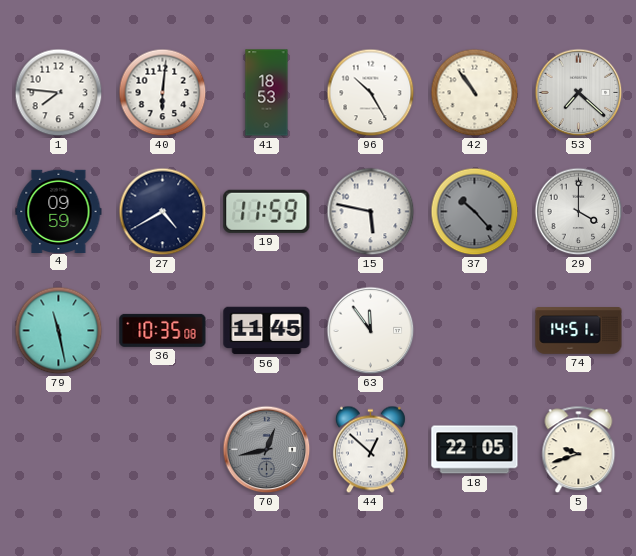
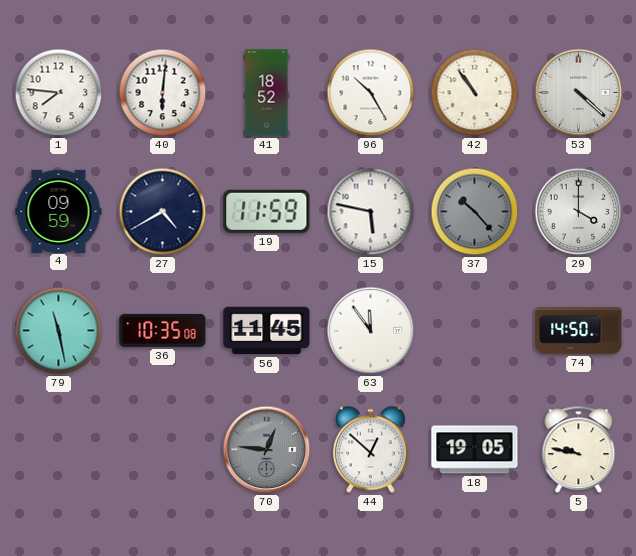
41: 18:53 -> 18:52
53: 7:22 -> 4:22
74: 14:51 -> 14:50
70: 12:43 -> 12:46
18: 22:05 -> 19:05
5: 9:42 -> 9:47
